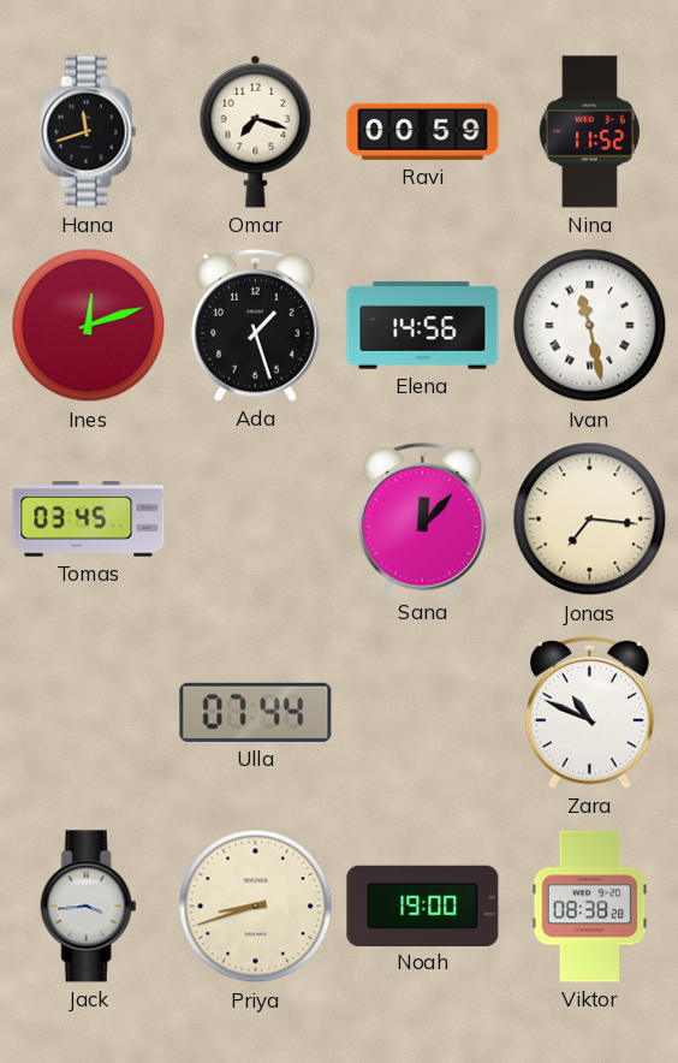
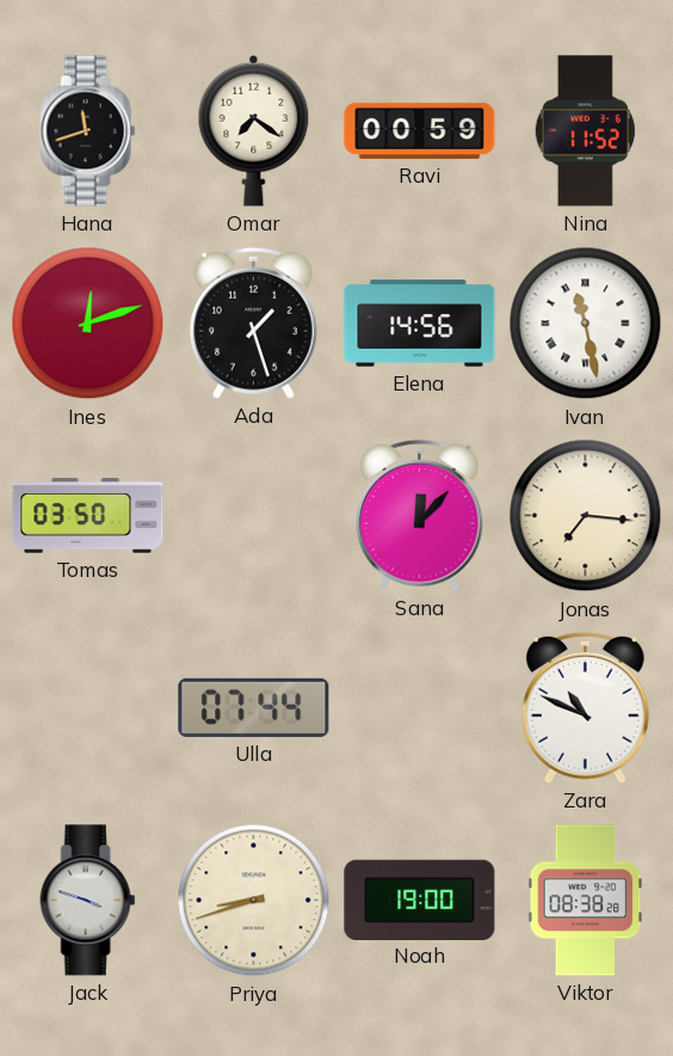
Omar: 7:18 -> 7:21
Tomas: 03:45 -> 03:50
Jack: 3:44 -> 3:48
